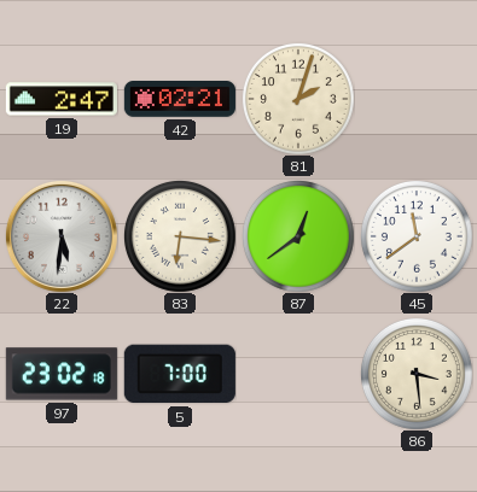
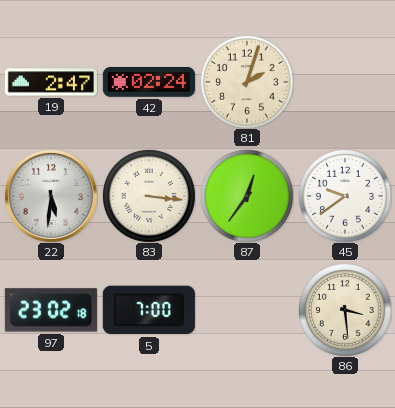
42: 02:21 -> 02:24
83: 6:16 -> 3:16
87: 12:39 -> 12:36
45: 11:39 -> 9:39
